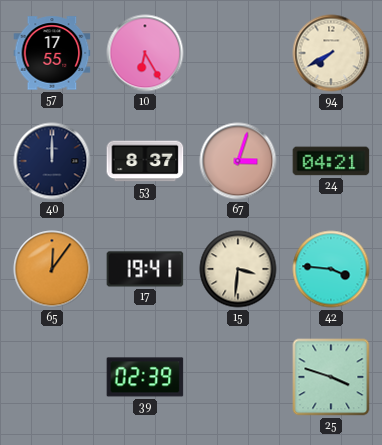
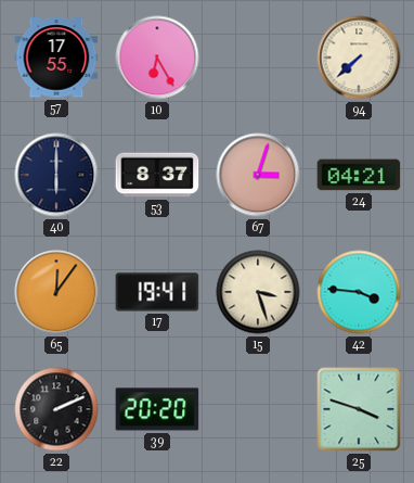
94: 7:40 -> 7:38
40: 12:00 -> 6:00
15: 3:31 -> 3:27
22: none -> 2:11
39: 02:39 -> 20:20
